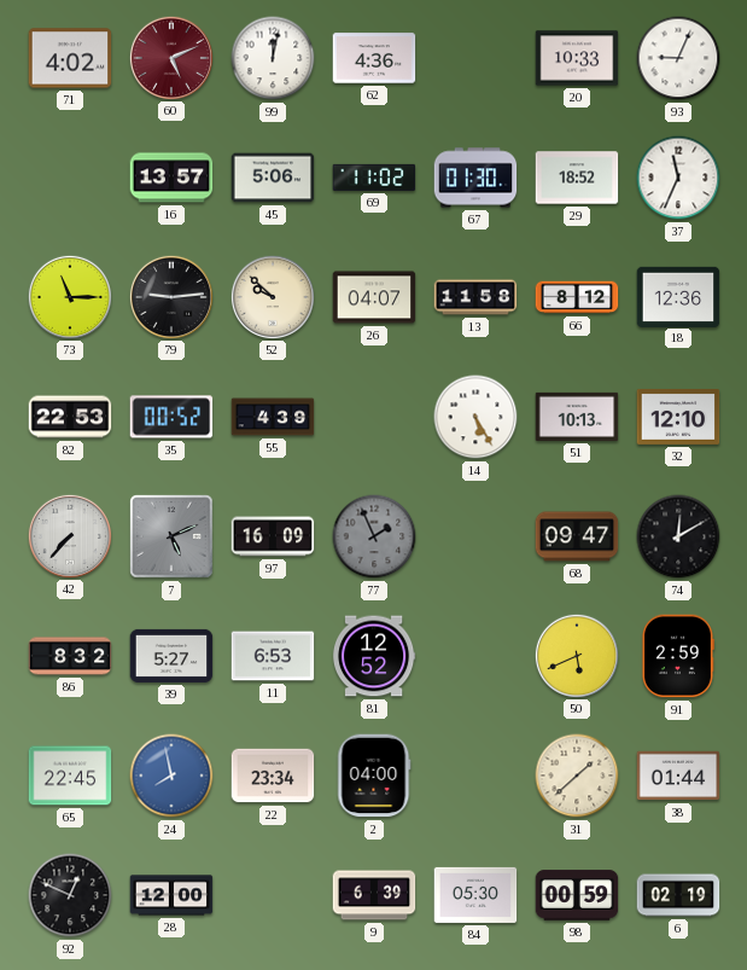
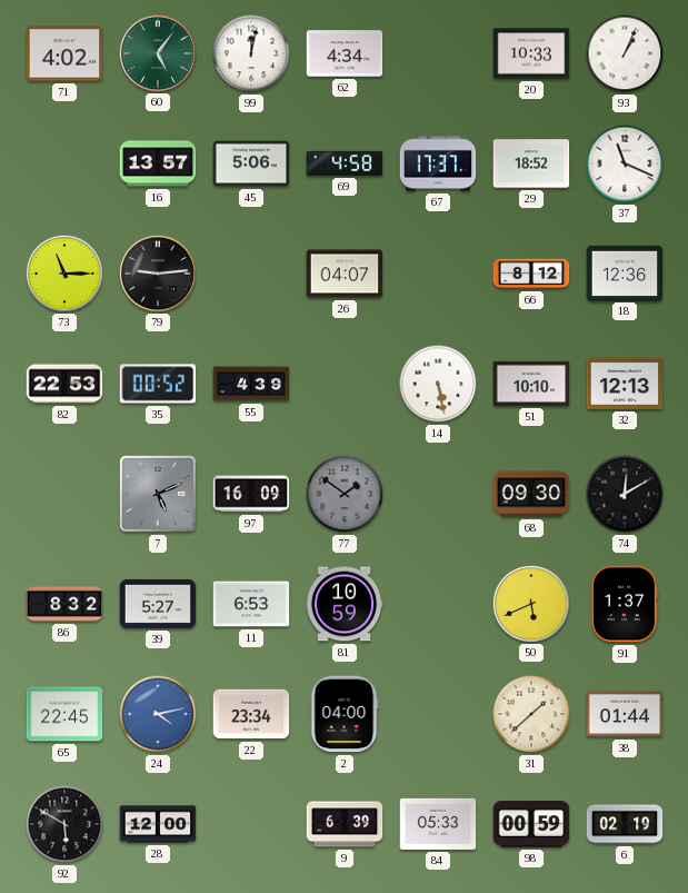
60: 5:11 -> 5:06
60 dial: burgundy -> green
62: 4:36 -> 4:34
93: 9:04 -> 1:04
69: 11:02 -> 4:58
67: 01:30 -> 17:37
37: 11:34 -> 11:19
52: 9:52 -> none
13: 11:58 -> none
14: 5:25 -> 5:28
51: 10:13 -> 10:10
32: 12:10 -> 12:13
42: 7:37 -> none
77: 1:56 -> 1:51
68: 09:47 -> 09:30
81: 12:52 -> 10:59
91: 2:59 -> 1:37
24: 7:58 -> 4:13
92: 12:49 -> 5:50
84: 05:30 -> 05:33
